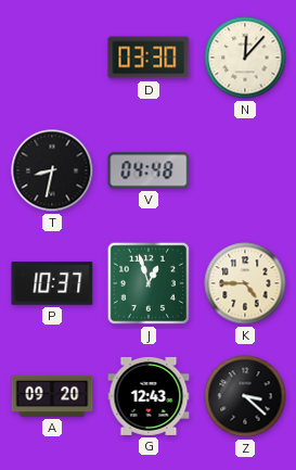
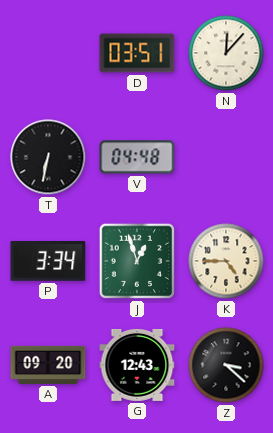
D: 03:30 -> 03:51
T: 8:32 -> 6:32
P: 10:37 -> 3:34
